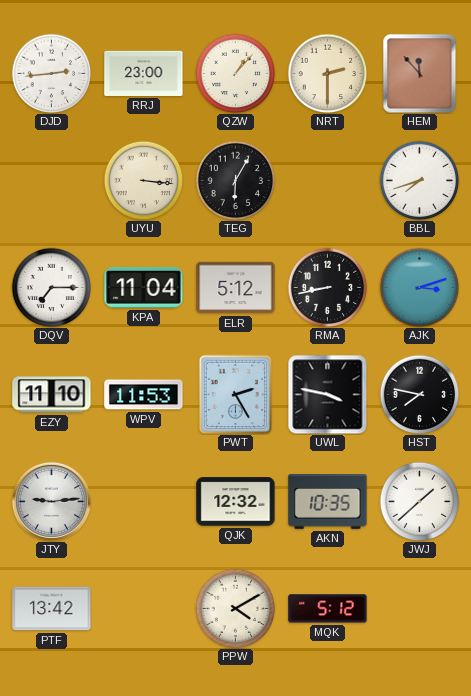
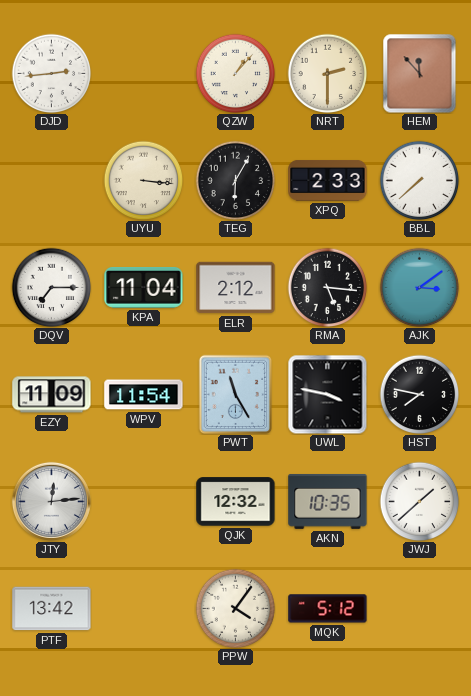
RRJ: 23:00 -> none
XPQ: none -> 2:33
BBL: 7:42 -> 7:38
ELR: 5:12 -> 2:12
RMA: 8:43 -> 5:16
AJK: 3:12 -> 3:09
EZY: 11:10 -> 11:09
WPV: 11:53 -> 11:54
PWT: 2:25 -> 11:25
JTY: 9:14 -> 12:14
PPW: 4:10 -> 4:06
